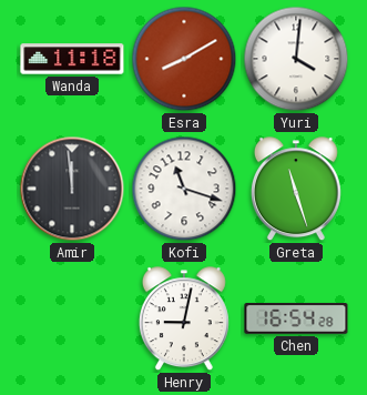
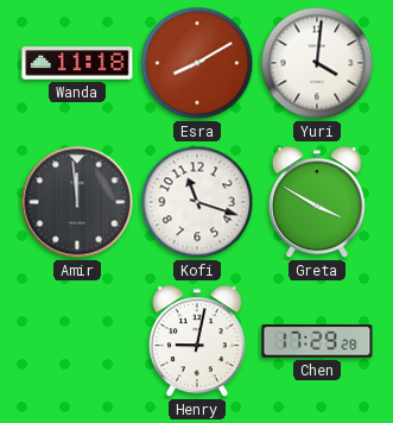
Greta: 11:27 -> 3:50
Chen: 16:54 -> 17:29
